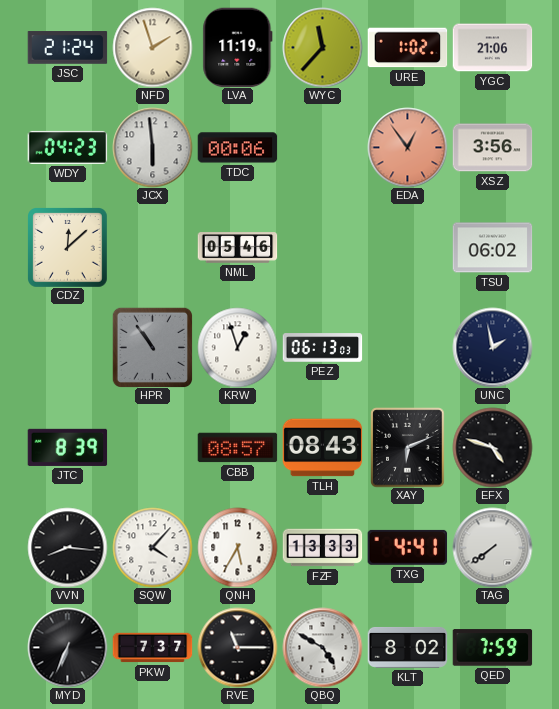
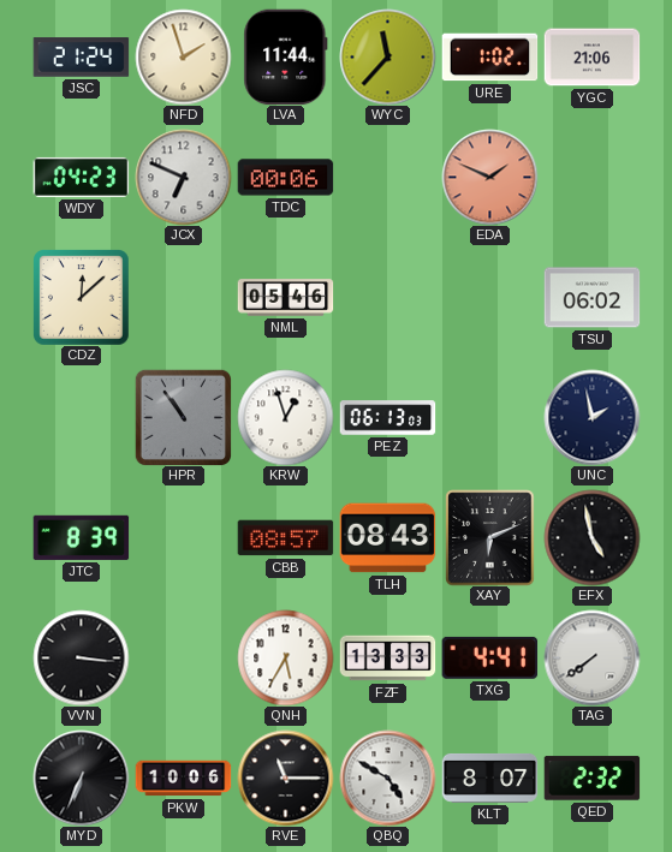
LVA: 11:19 -> 11:44
JCX: 5:59 -> 6:49
EDA: 12:54 -> 1:49
XSZ: 3:56 -> none
EFX: 4:48 -> 4:58
VVN: 8:16 -> 3:16
SQW: 4:07 -> none
PKW: 7:37 -> 10:06
KLT: 8:02 -> 8:07
QED: 7:59 -> 2:32
